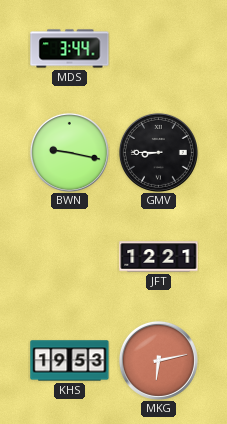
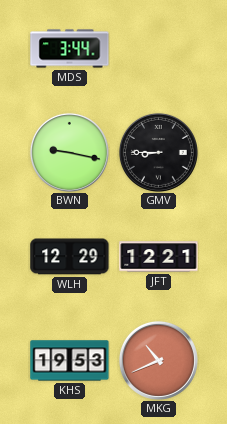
WLH: none -> 12:29
MKG: 6:13 -> 10:41
